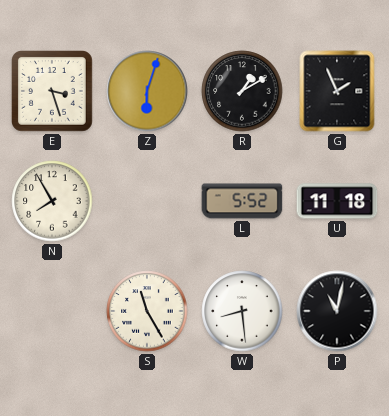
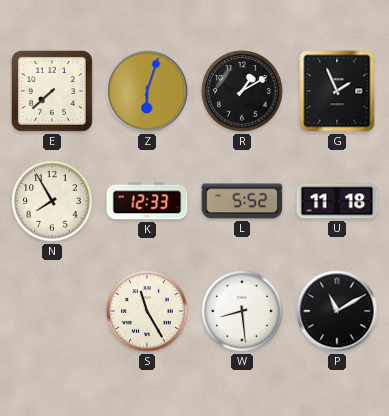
E: 3:27 -> 7:38
K: none -> 12:33
P: 11:02 -> 11:10
